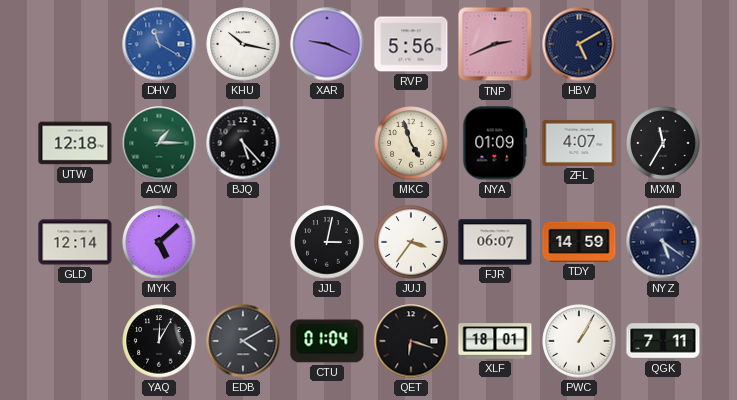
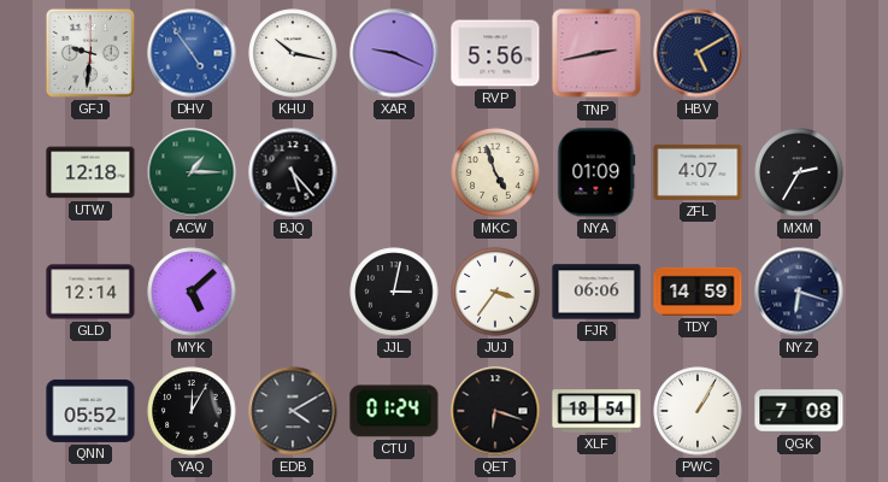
GFJ: none -> 9:31
DHV: 11:20 -> 4:54
TNP: 2:41 -> 2:43
MXM: 11:35 -> 2:35
FJR: 06:07 -> 06:06
NYZ: 5:21 -> 6:18
QNN: none -> 05:52
CTU: 01:04 -> 01:24
XLF: 18:01 -> 18:54
QGK: 7:11 -> 7:08
